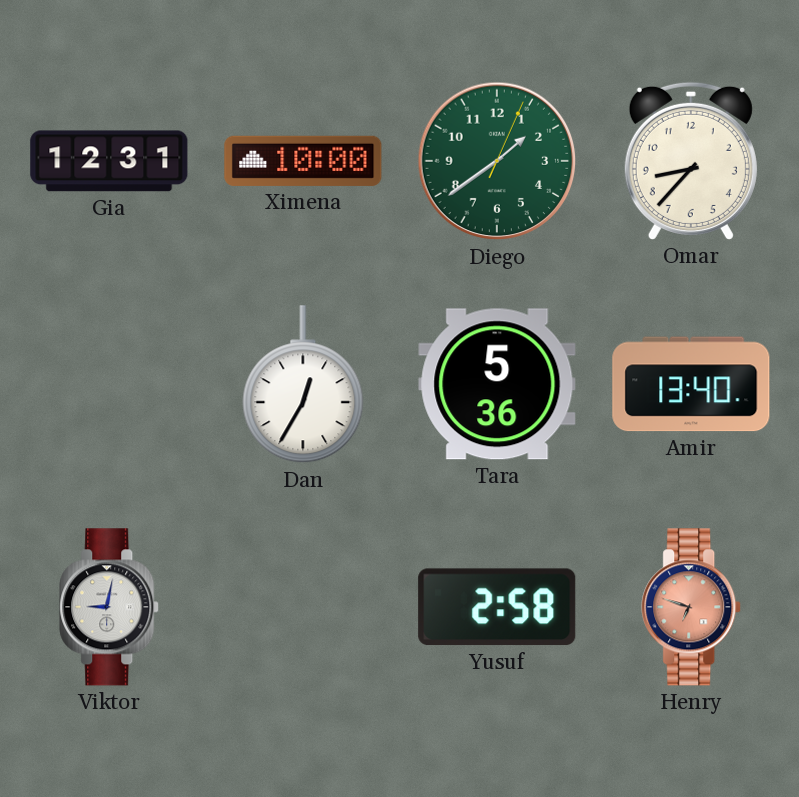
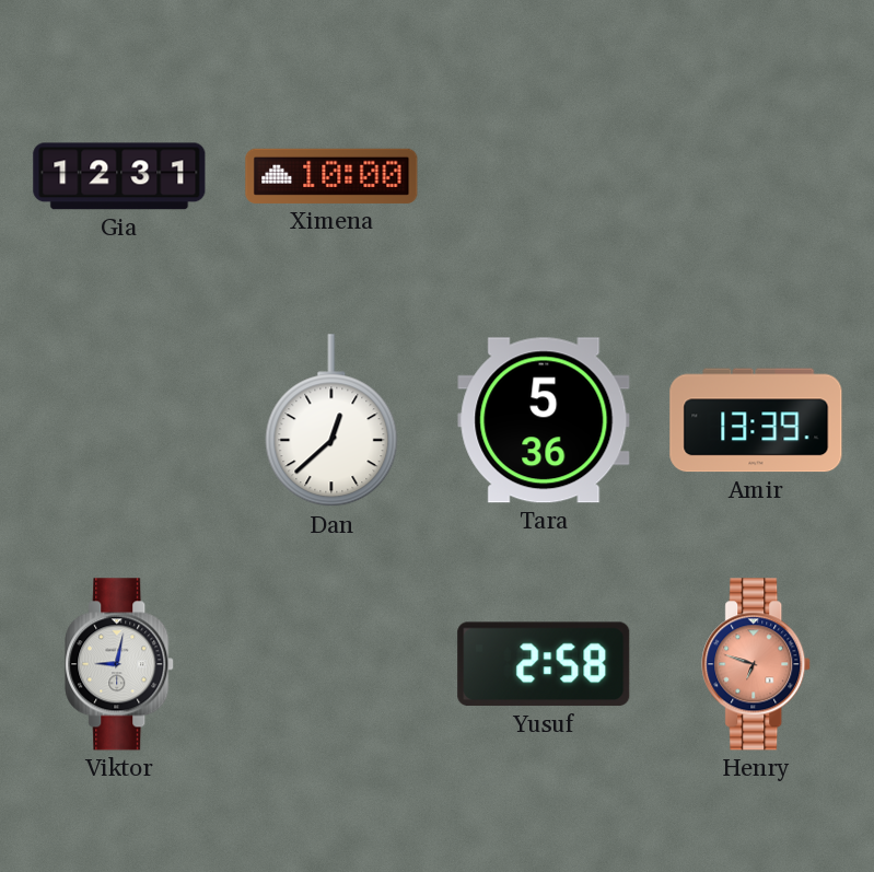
Diego: 1:39 -> none
Omar: 8:37 -> none
Dan: 12:35 -> 12:38
Amir: 13:40 -> 13:39
